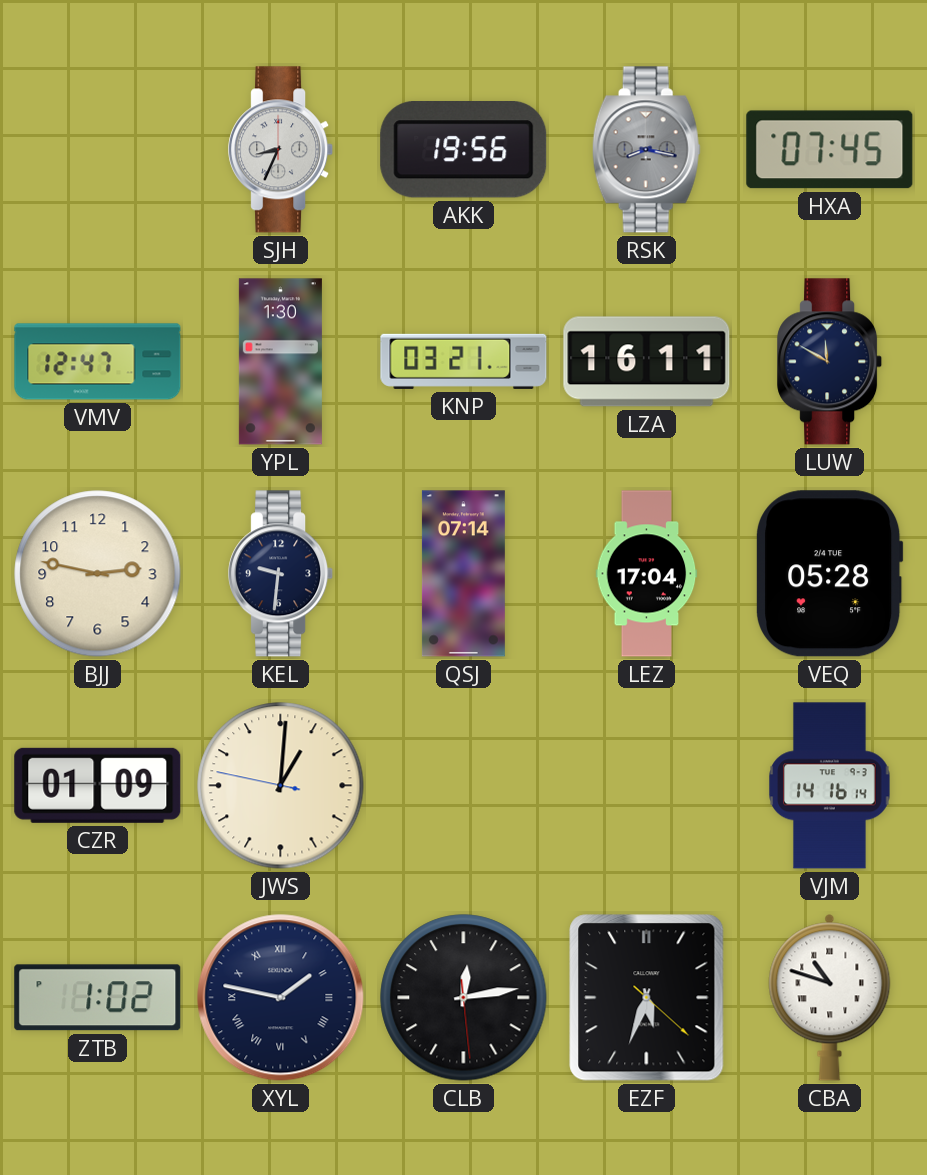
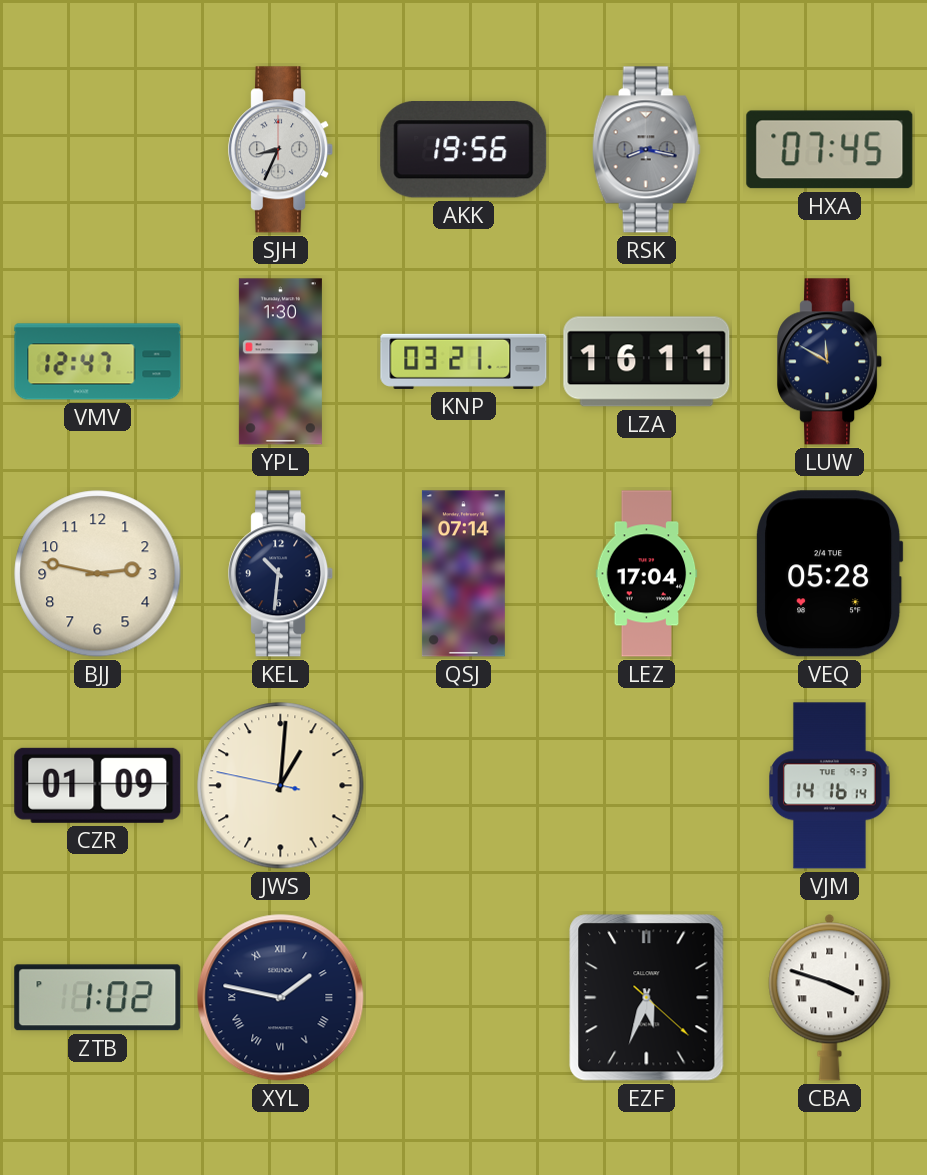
KEL: 9:31 -> 10:31
CLB: 12:13 -> none
CBA: 10:48 -> 3:48
